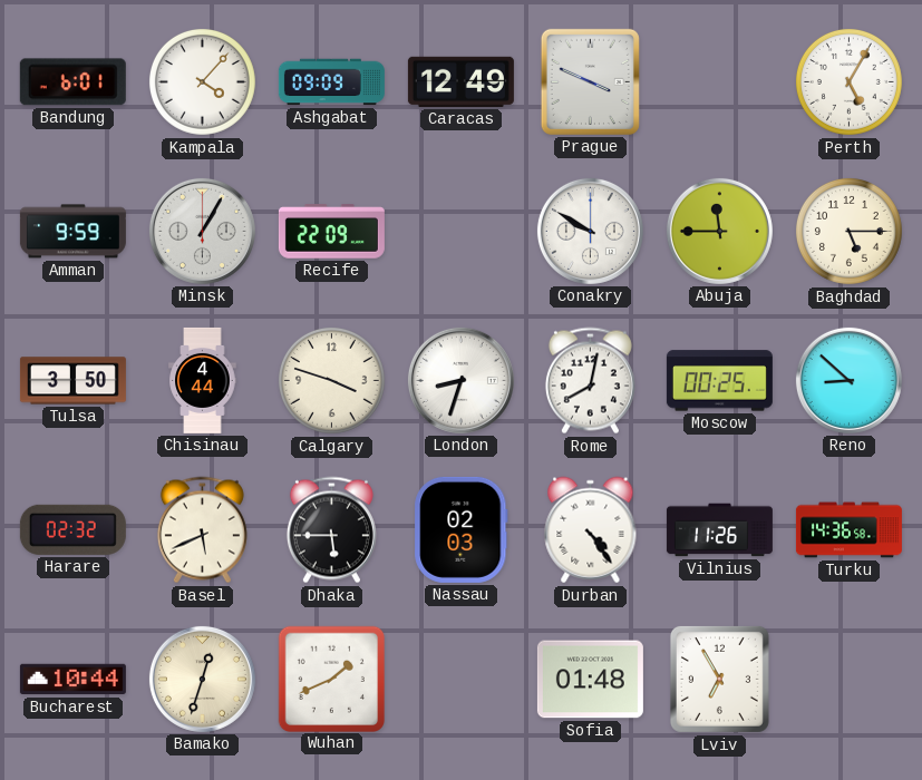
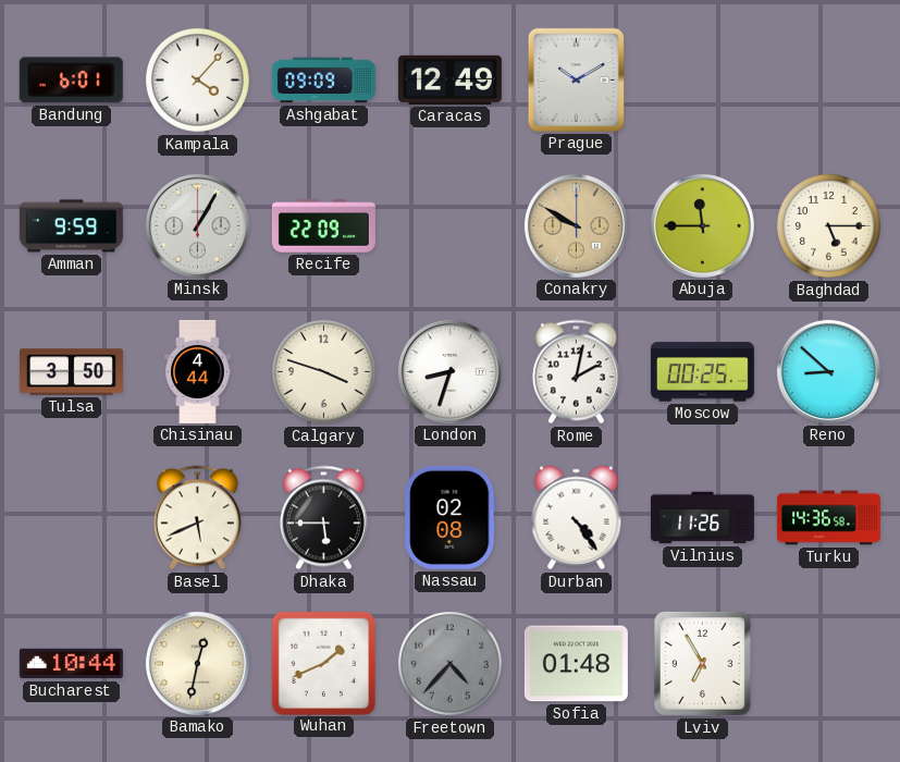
Prague: 3:49 -> 10:10
Perth: 5:05 -> none
Conakry dial: white -> champagne
Rome: 8:02 -> 2:02
Harare: 02:32 -> none
Nassau: 02:03 -> 02:08
Bamako: 12:33 -> 12:32
Freetown: none -> 4:37
